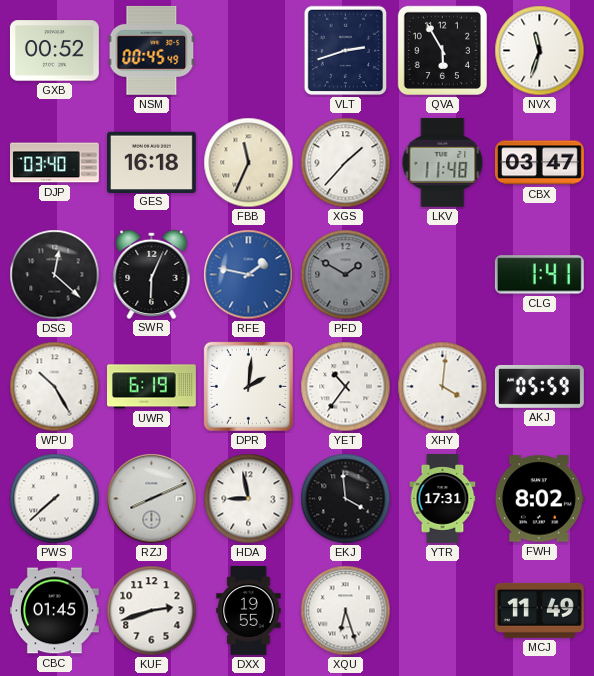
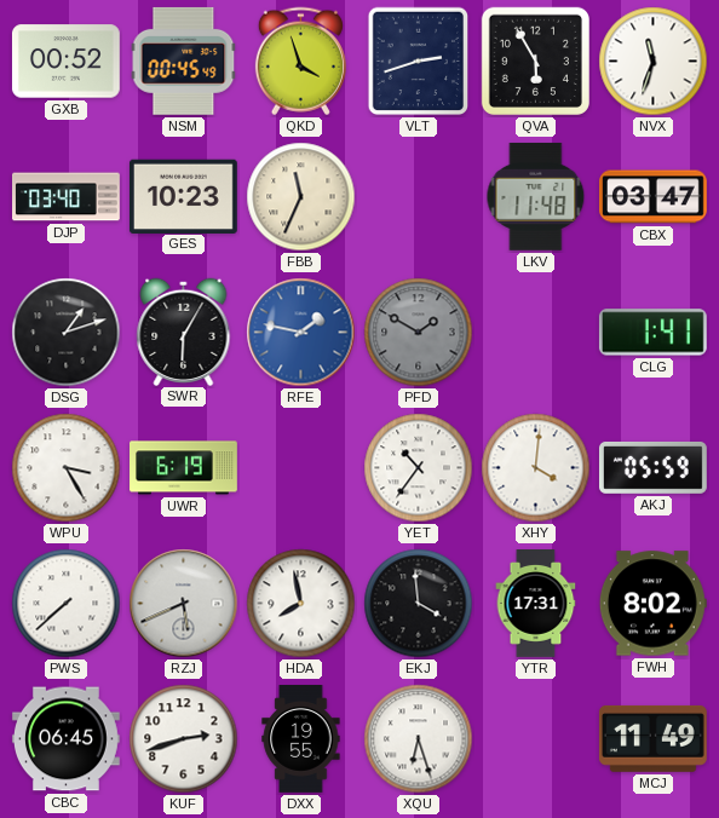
QKD: none -> 3:57
GES: 16:18 -> 10:23
XGS: 1:37 -> none
DSG: 12:22 -> 1:12
SWR: 6:04 -> 6:05
WPU: 10:25 -> 3:25
DPR: 2:01 -> none
RZJ: 8:11 -> 5:41
HDA: 8:58 -> 7:58
CBC: 01:45 -> 06:45
